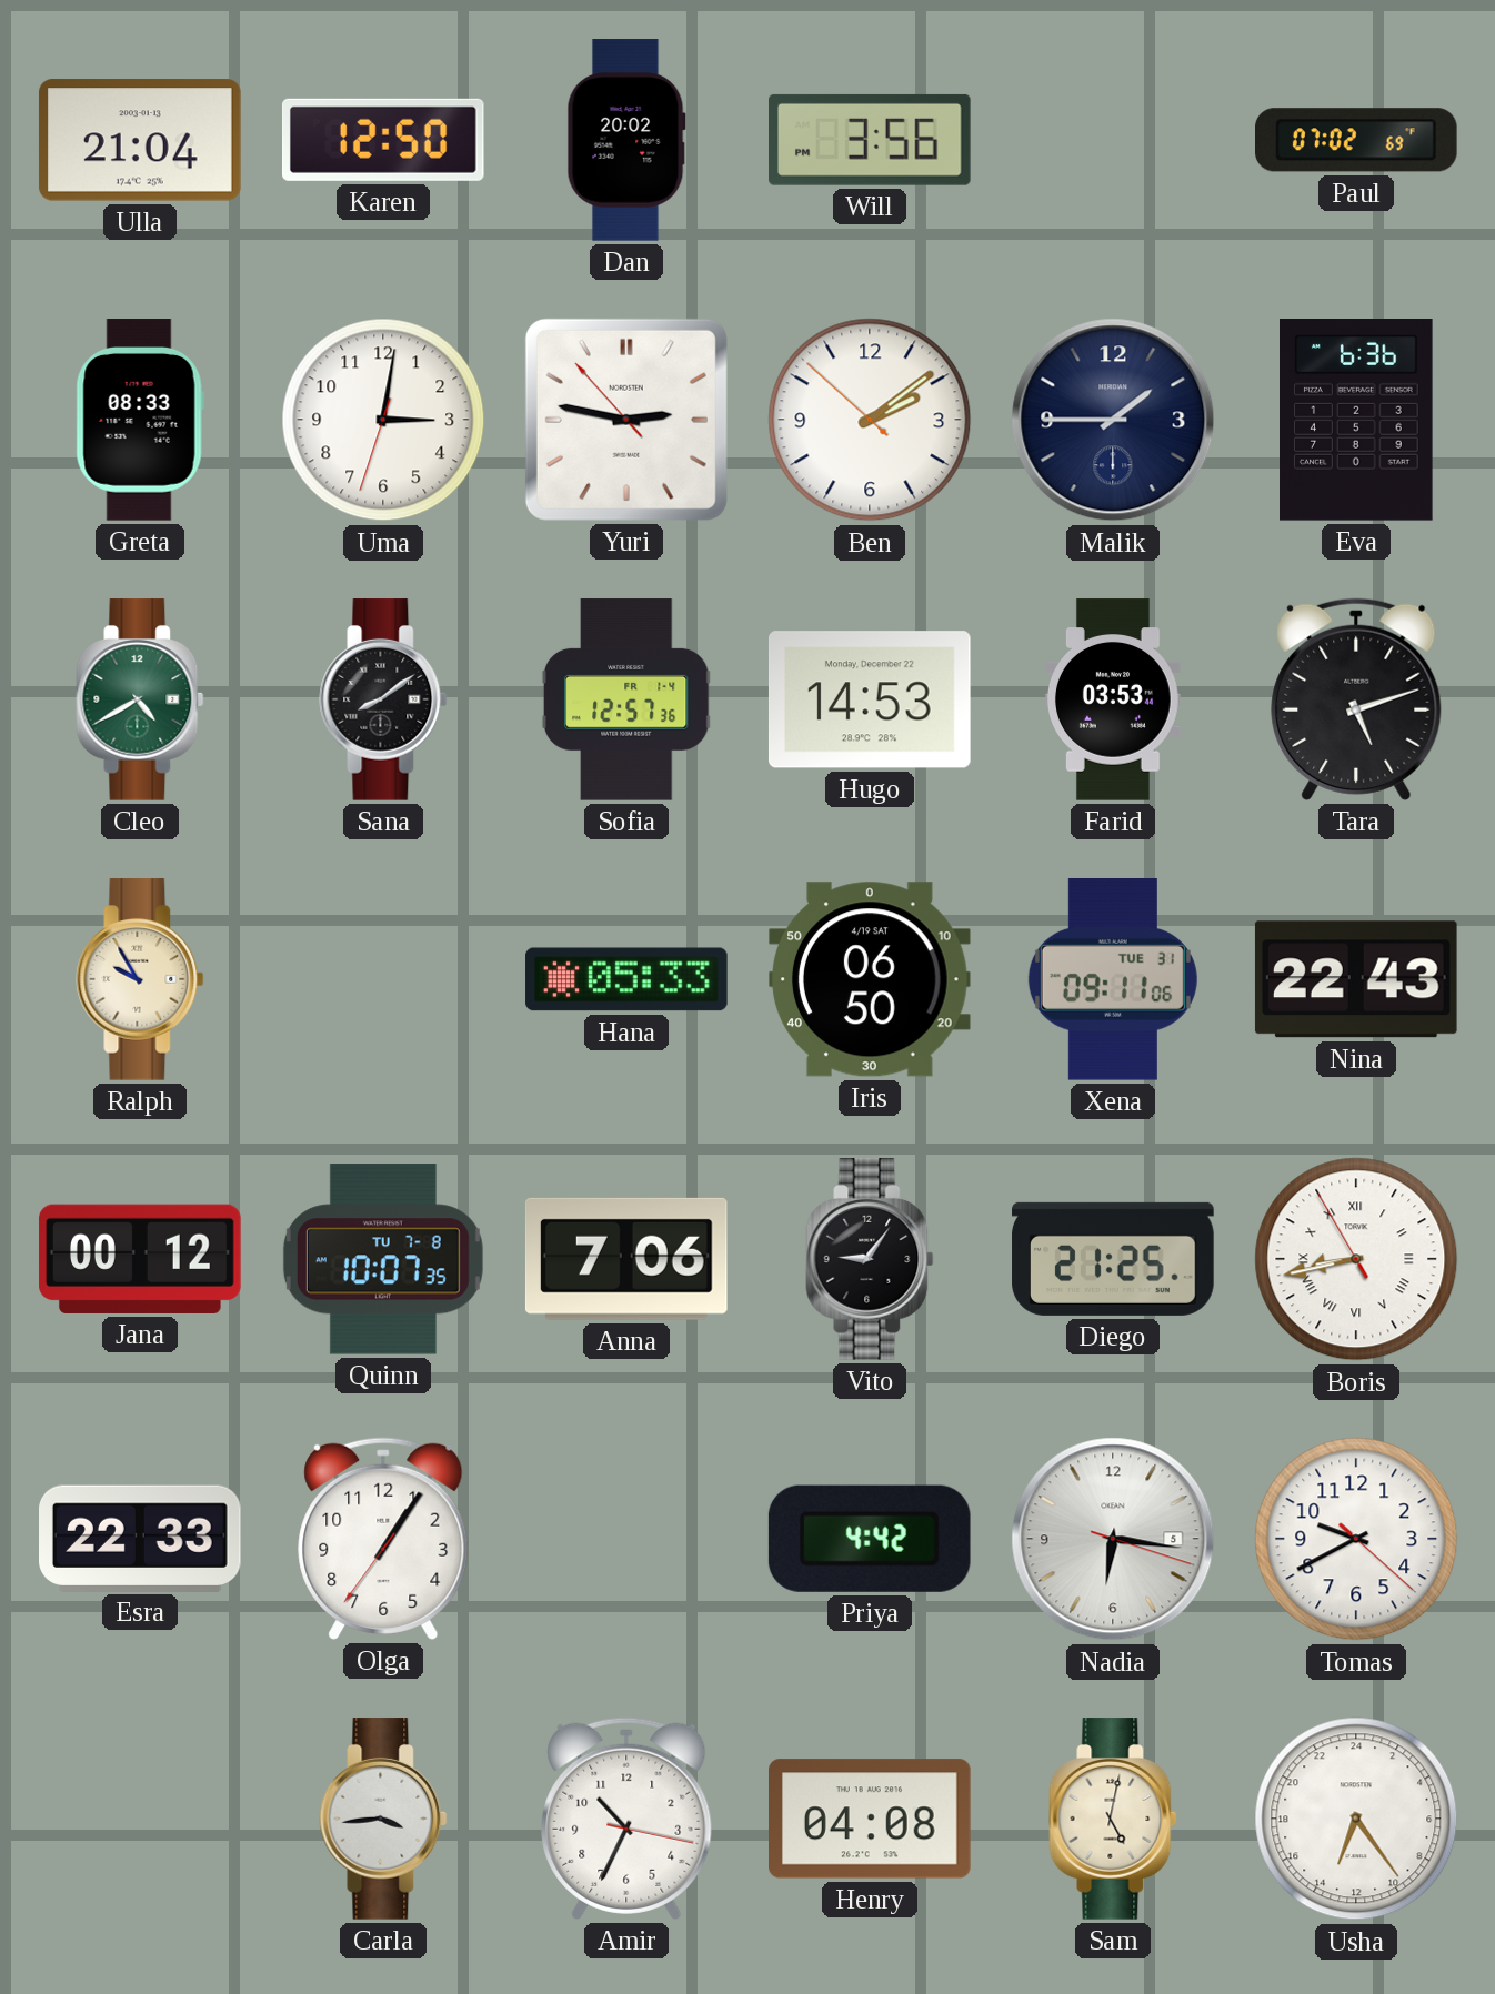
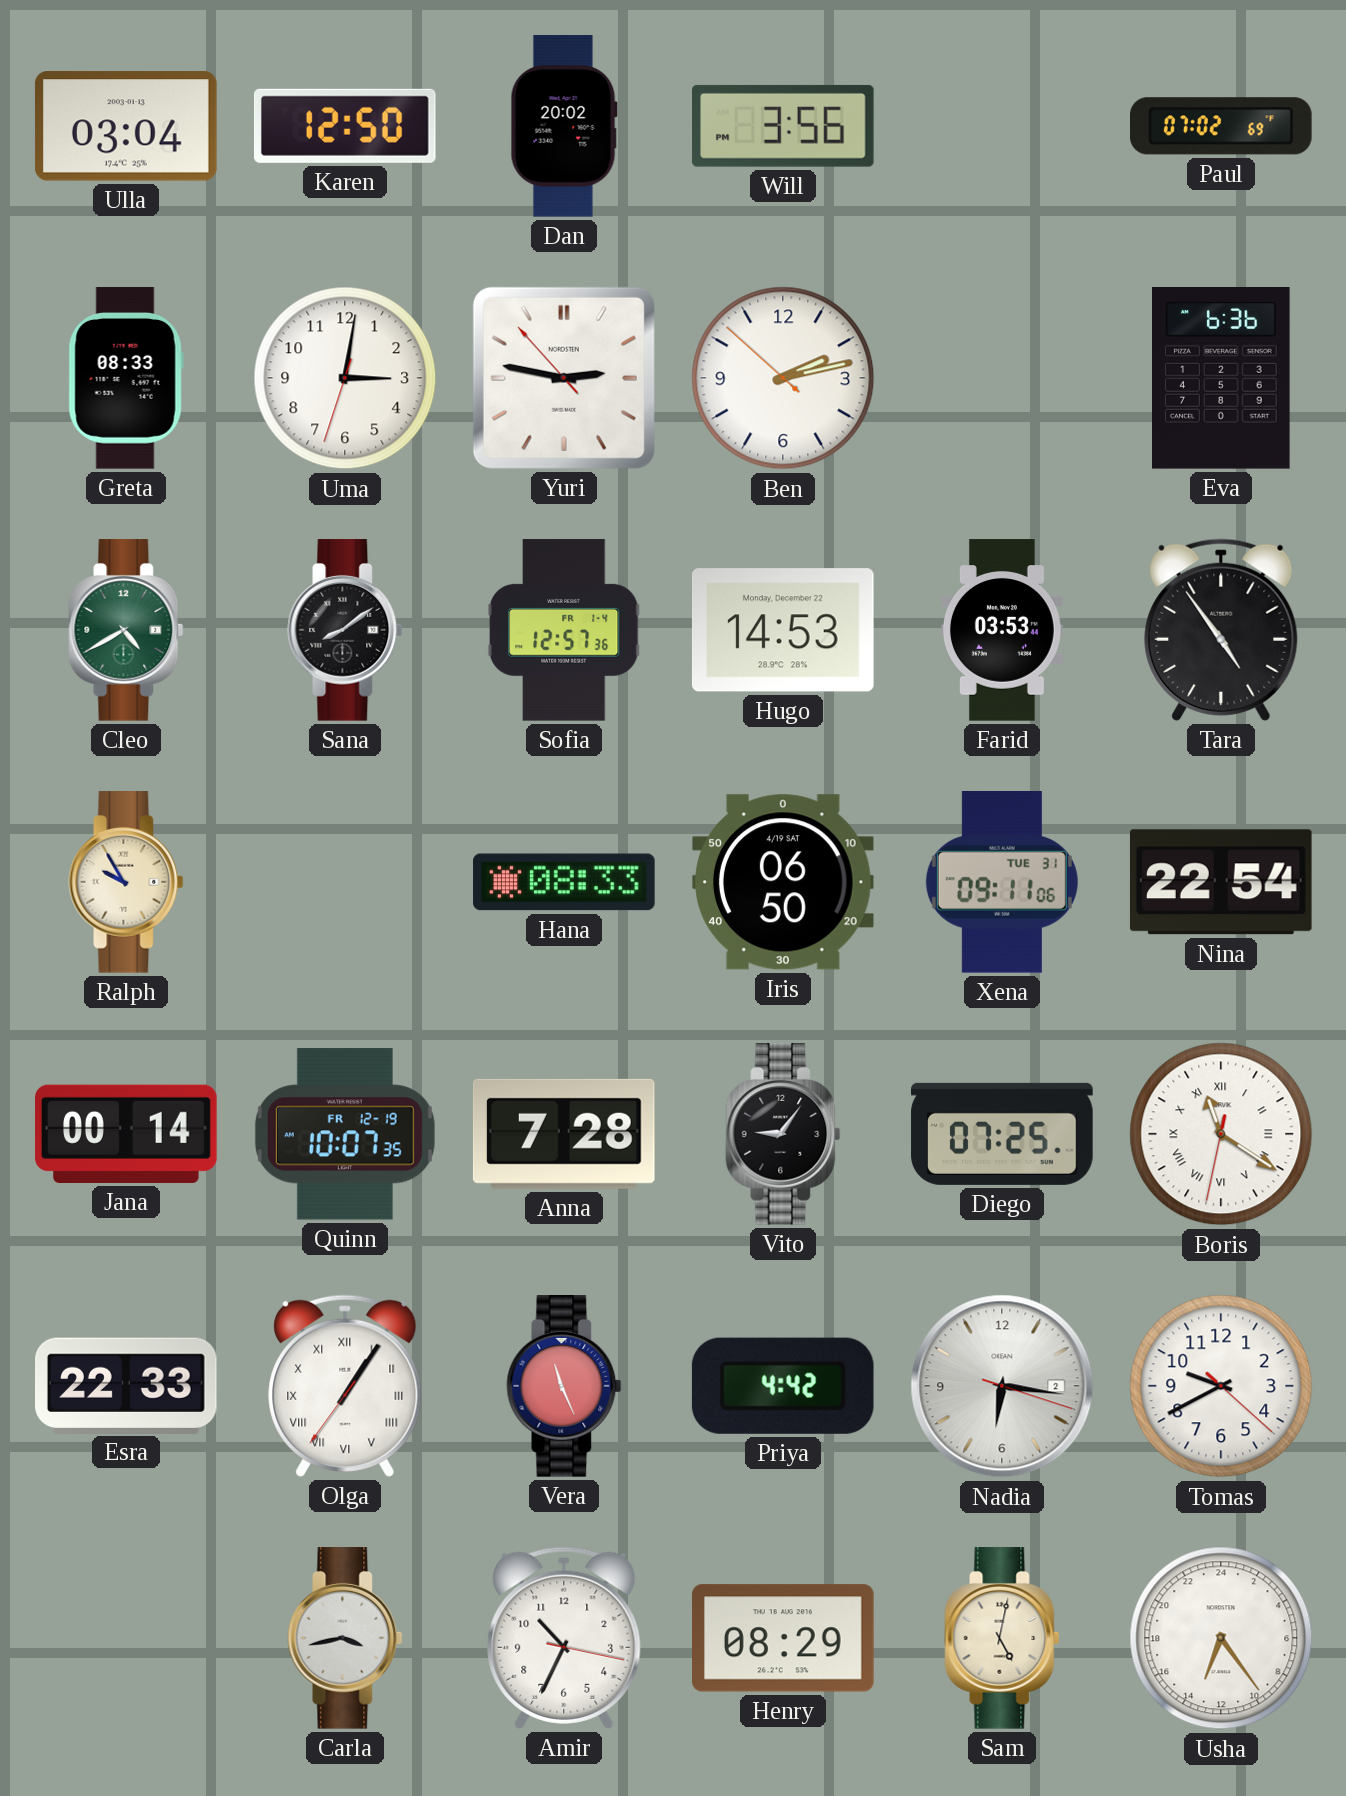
Ulla: 21:04 -> 03:04
Ben: 2:08 -> 2:12
Malik: 1:45 -> none
Tara: 5:12 -> 4:54
Hana: 05:33 -> 08:33
Nina: 22:43 -> 22:54
Jana: 00:12 -> 00:14
Quinn date: TU 7-8 -> FR 12-19
Anna: 7:06 -> 7:28
Diego: 21:25 -> 07:25
Boris: 8:42 -> 11:20
Olga numerals: Arabic -> Roman
Vera: none -> 11:26
Nadia date: 5 -> 2
Carla: 3:44 -> 3:43
Henry: 04:08 -> 08:29
